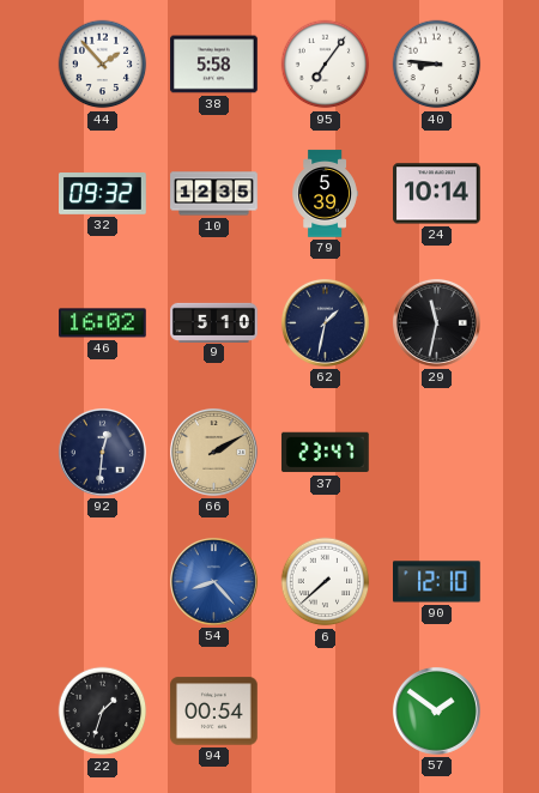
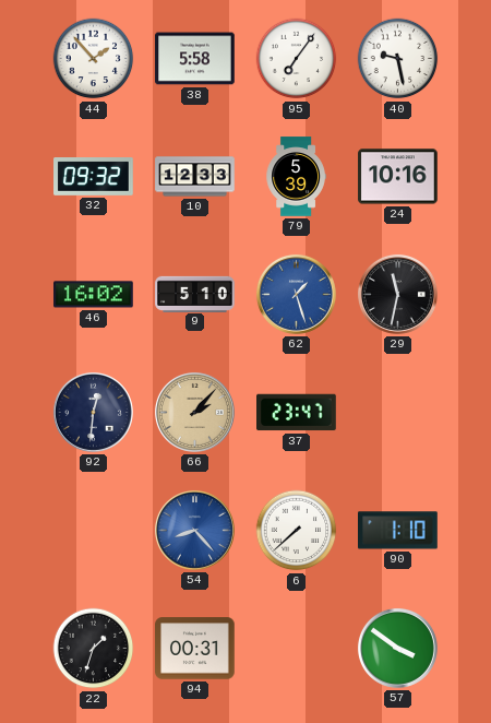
40: 8:46 -> 9:28
10: 12:35 -> 12:33
24: 10:14 -> 10:16
62: 1:32 -> 1:27
62 dial: navy -> blue
66: 2:10 -> 2:07
90: 12:10 -> 1:10
94: 00:54 -> 00:31
57: 1:51 -> 3:51
